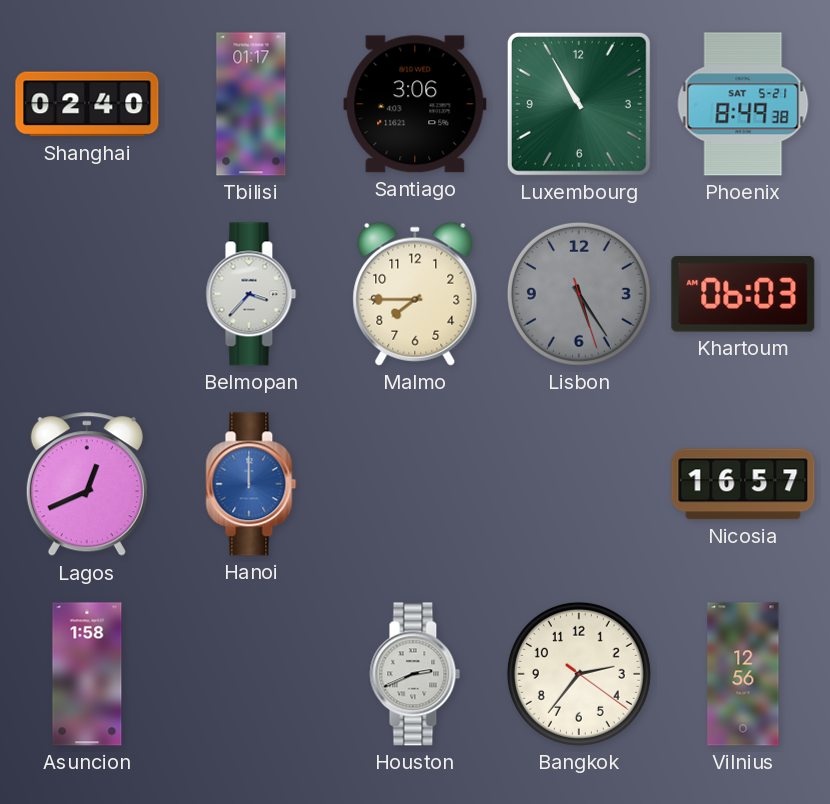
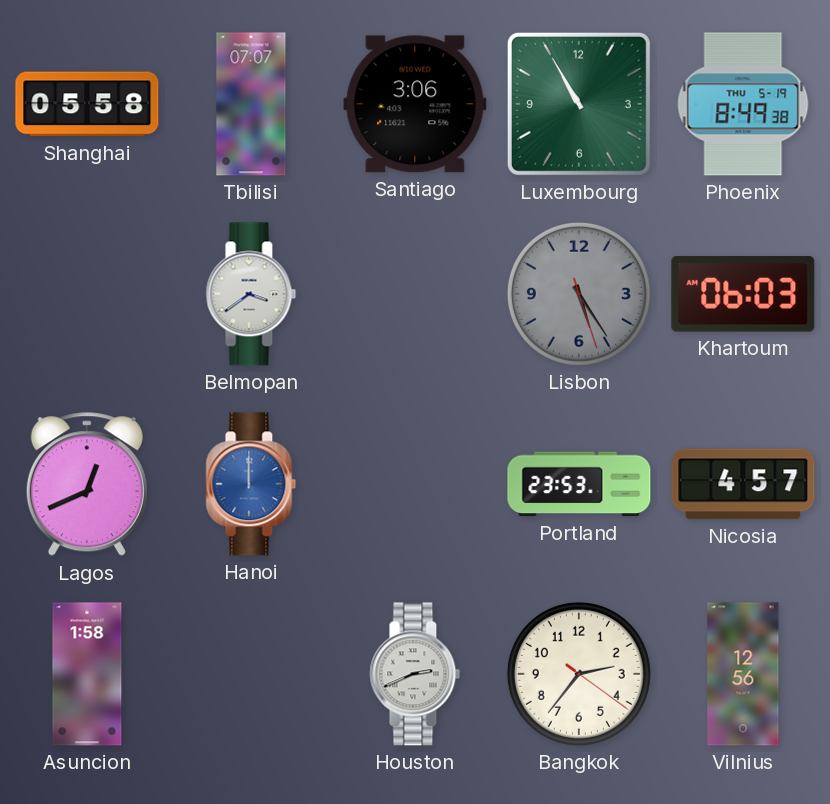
Shanghai: 02:40 -> 05:58
Tbilisi: 01:17 -> 07:07
Phoenix date: SAT 5-21 -> THU 5-19
Belmopan: 3:37 -> 3:39
Malmo: 7:45 -> none
Portland: none -> 23:53
Nicosia: 16:57 -> 4:57
